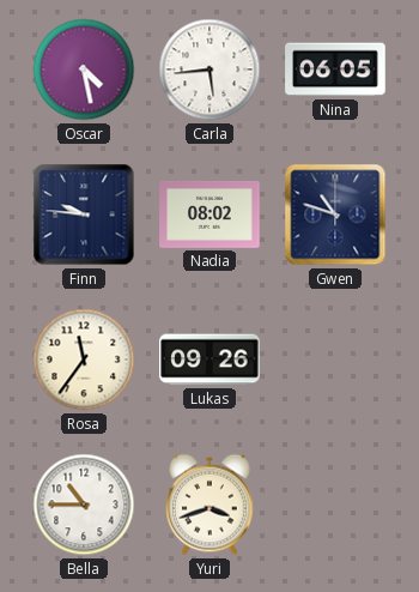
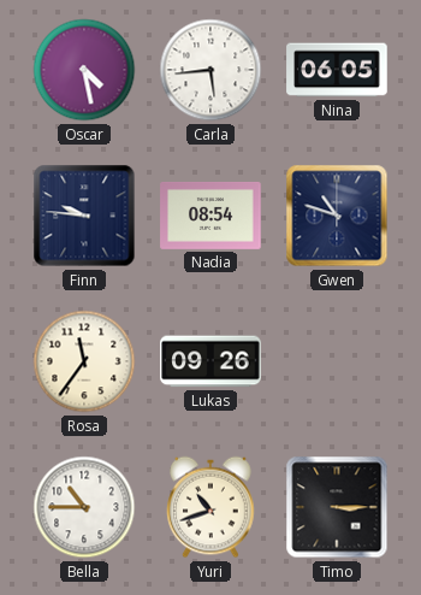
Nadia: 08:02 -> 08:54
Yuri: 3:42 -> 10:42
Timo: none -> 3:15
